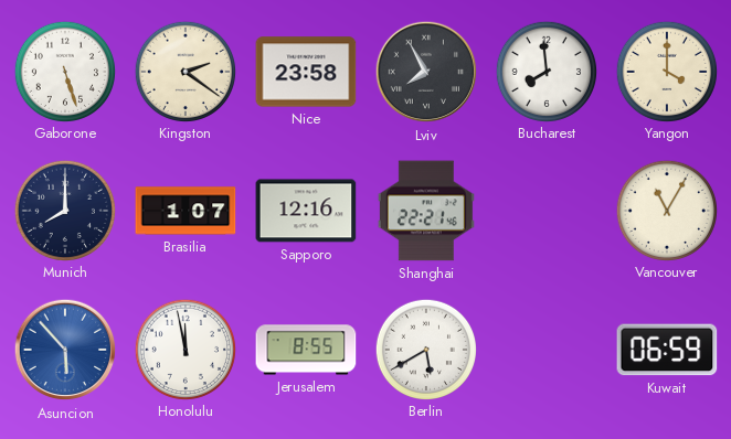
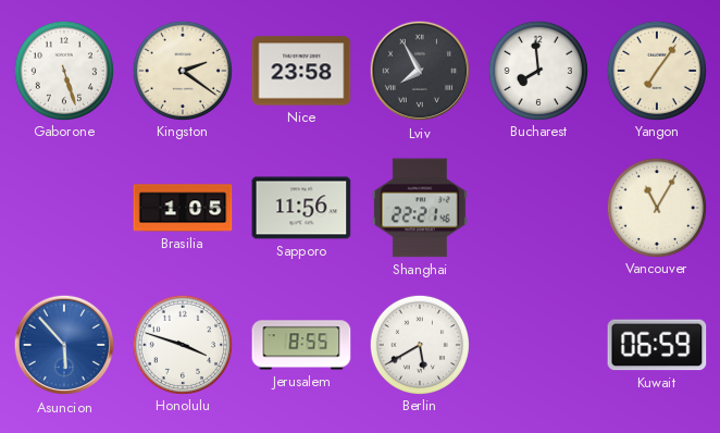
Yangon: 4:00 -> 7:06
Munich: 8:00 -> none
Brasilia: 1:07 -> 1:05
Sapporo: 12:16 -> 11:56
Honolulu: 11:58 -> 3:48
